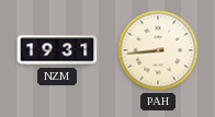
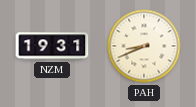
PAH: 8:44 -> 8:41
